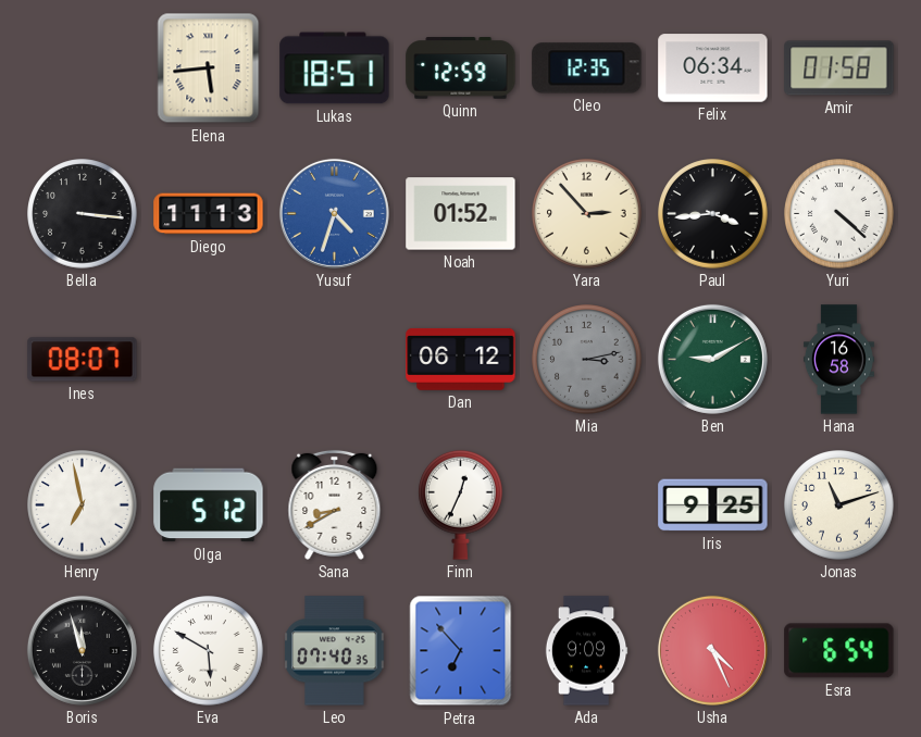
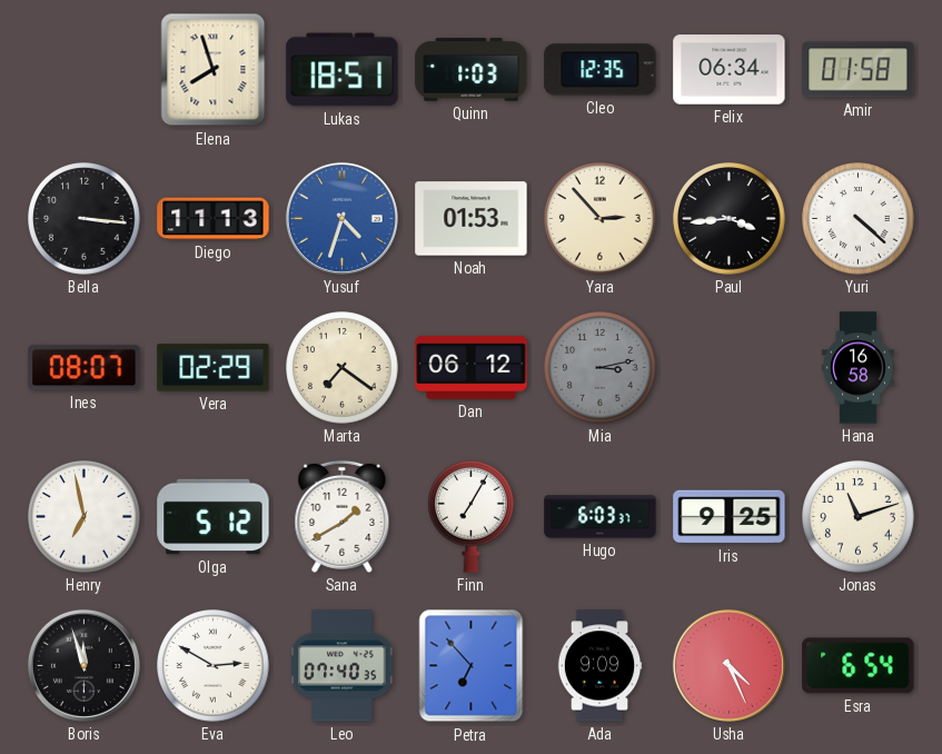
Elena: 5:44 -> 7:57
Quinn: 12:59 -> 1:03
Noah: 01:52 -> 01:53
Vera: none -> 02:29
Marta: none -> 7:21
Ben: 9:10 -> none
Sana: 8:40 -> 1:40
Finn: 12:34 -> 7:05
Hugo: none -> 6:03
Eva: 5:50 -> 2:50
